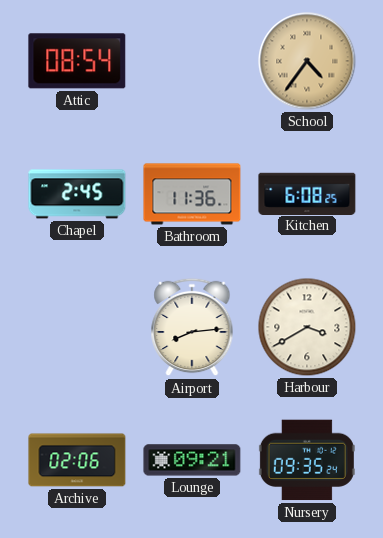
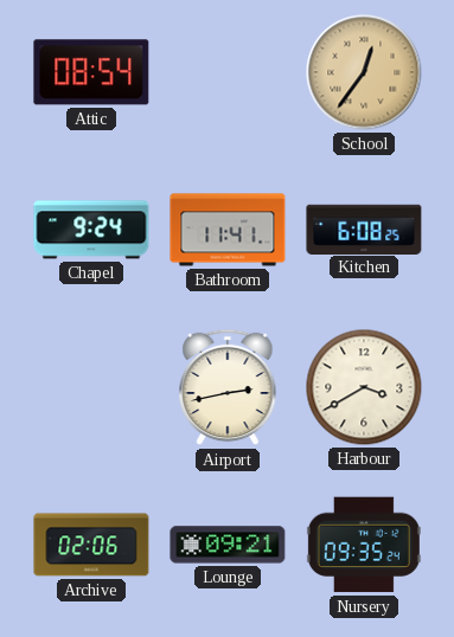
School: 4:36 -> 12:36
Chapel: 2:45 -> 9:24
Bathroom: 11:36 -> 11:41
Airport: 8:14 -> 2:43
